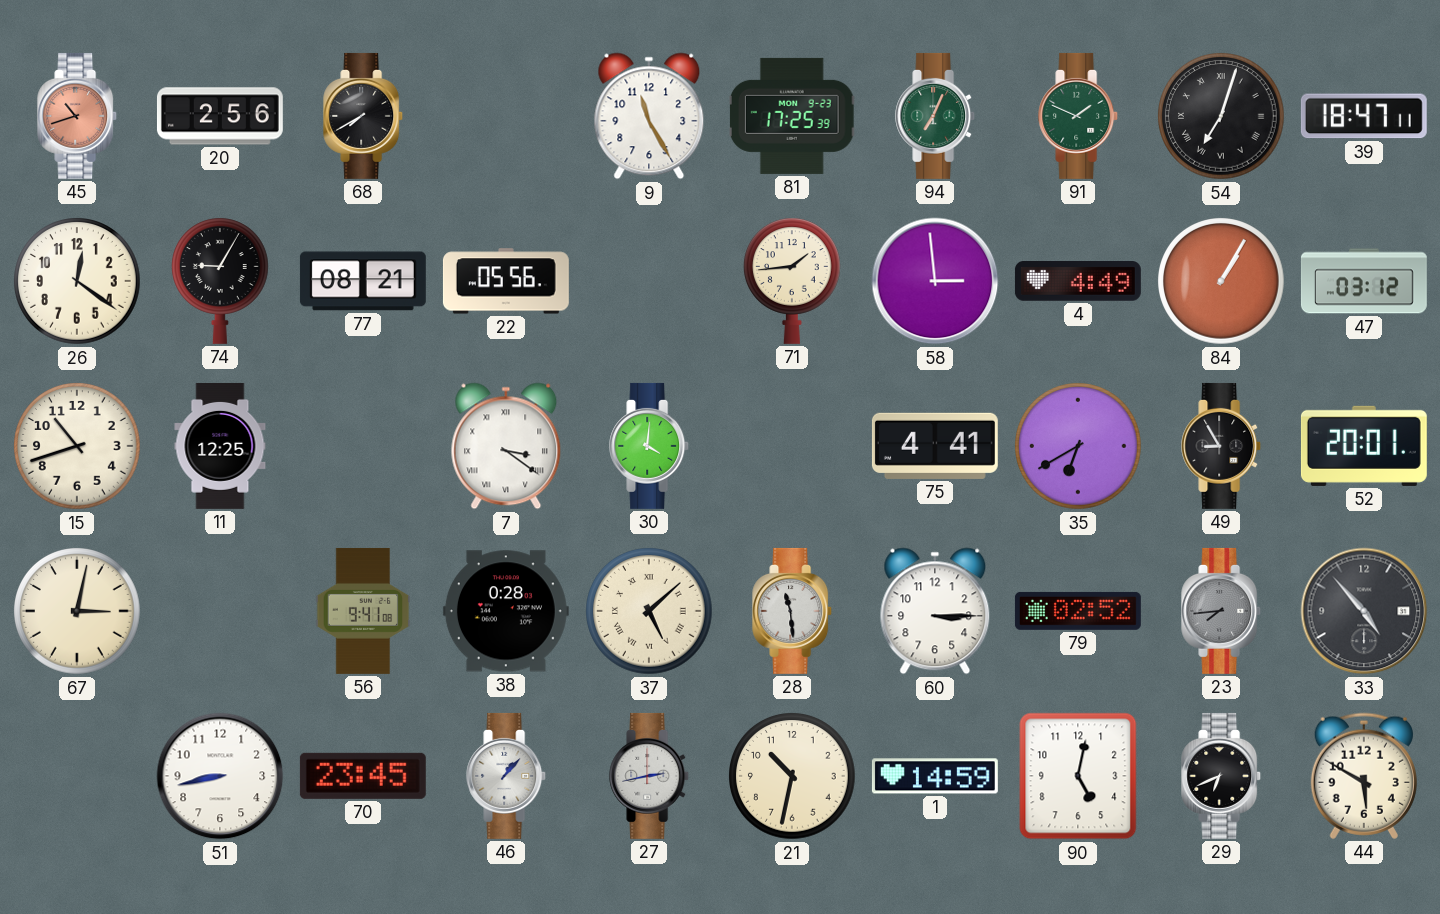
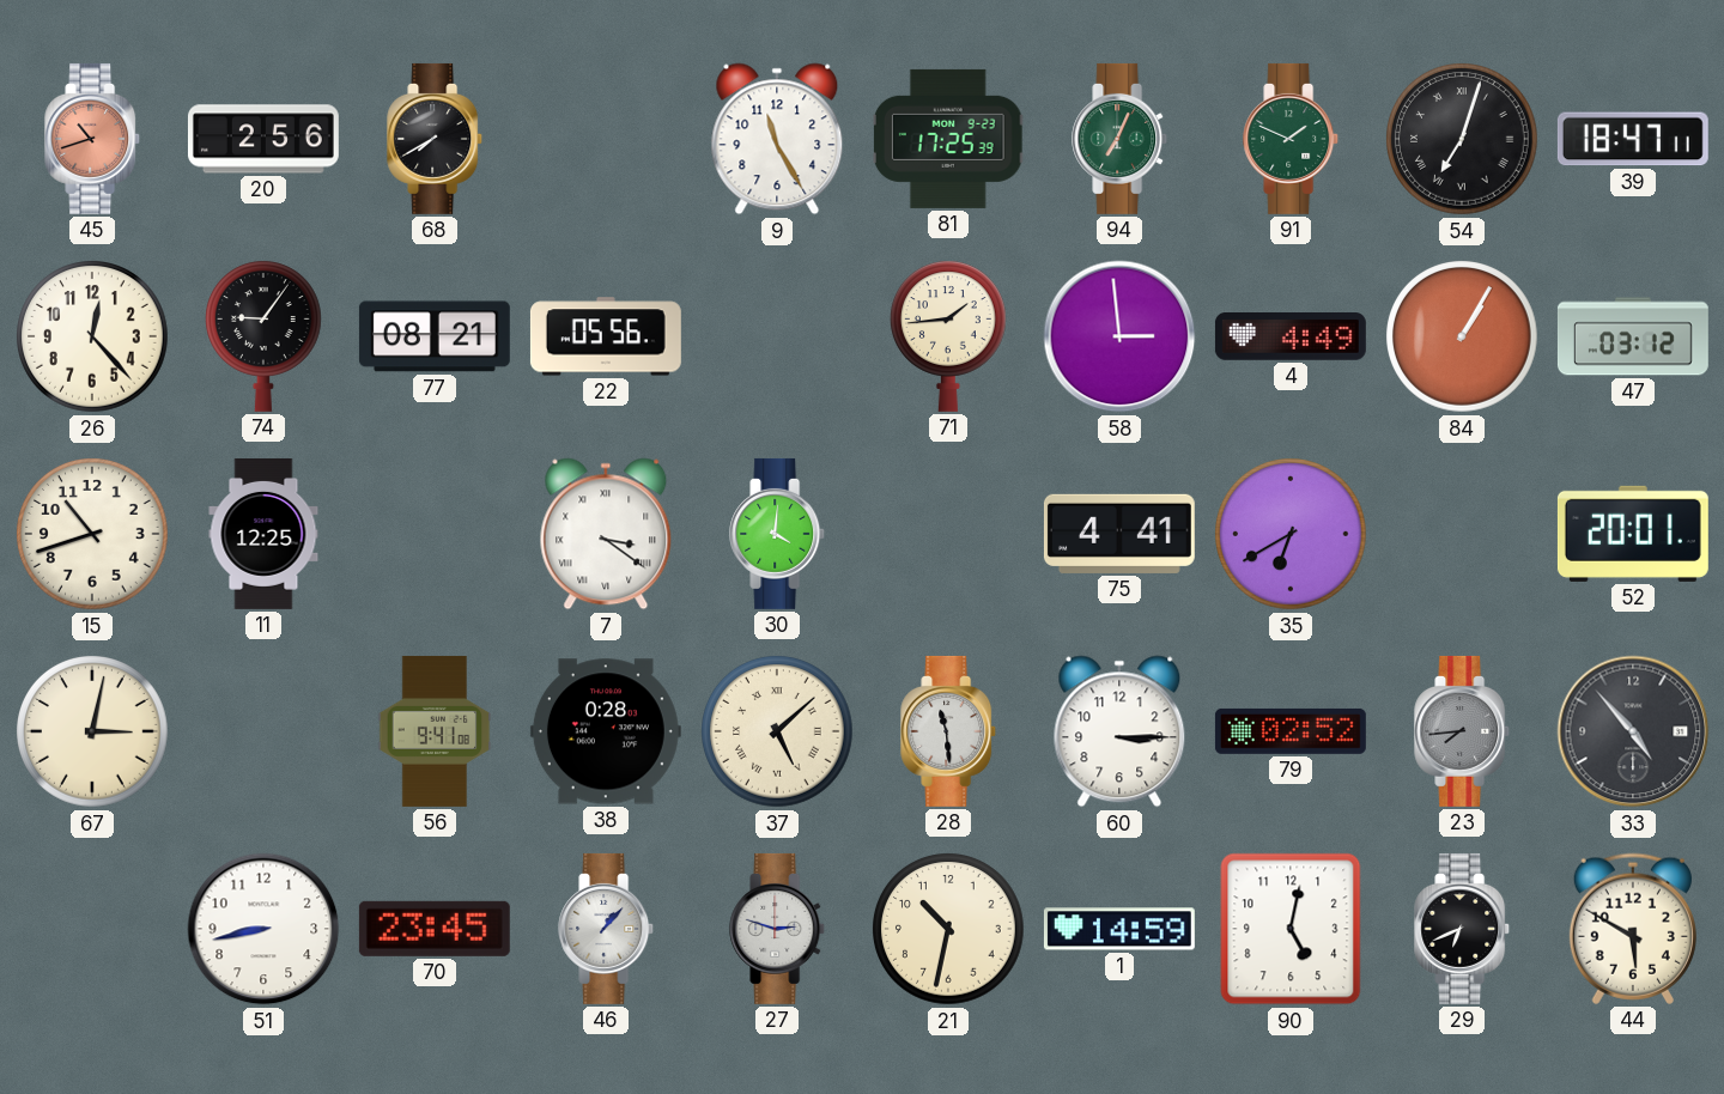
26: 12:21 -> 12:23
74: 9:05 -> 9:06
49: 8:55 -> none
27: 2:43 -> 2:48
